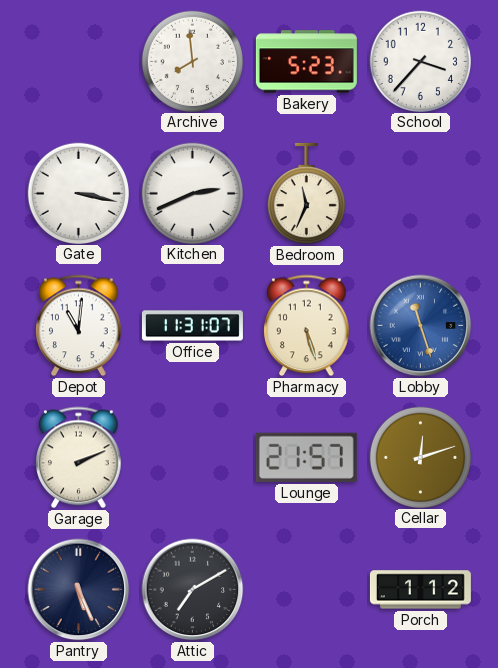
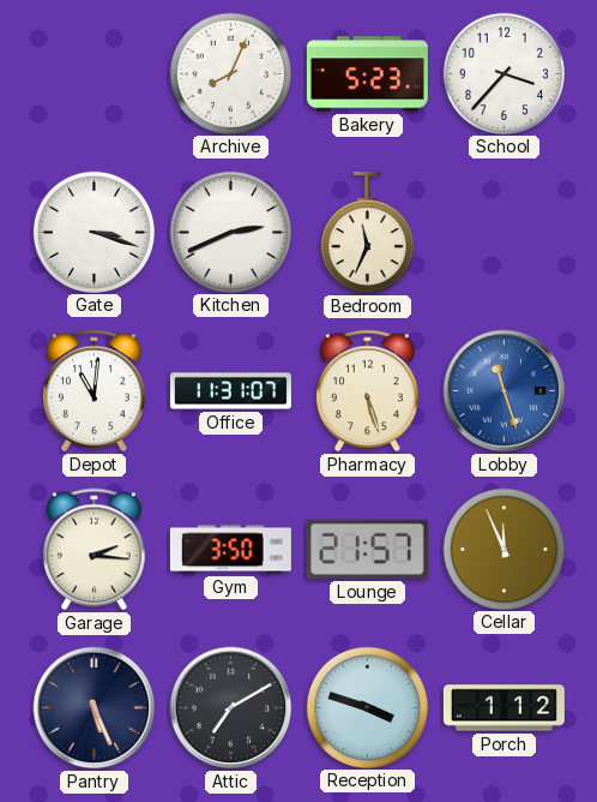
Archive: 7:59 -> 8:04
Gate: 3:17 -> 3:18
Garage: 2:11 -> 2:16
Gym: none -> 3:50
Cellar: 12:12 -> 11:56
Reception: none -> 3:48
